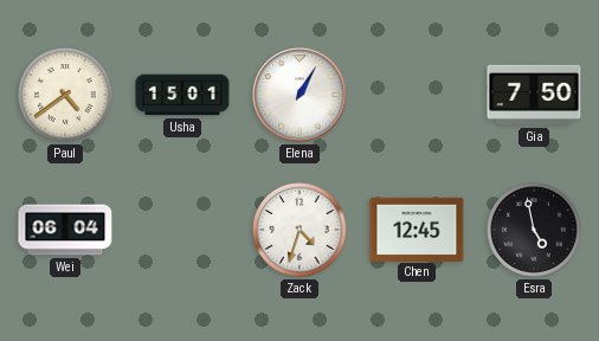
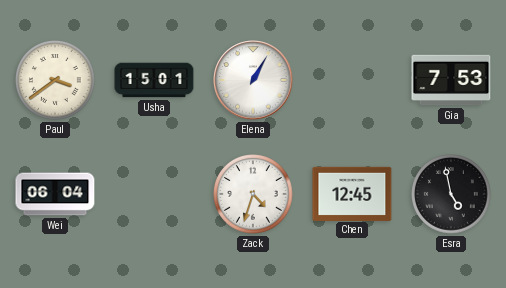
Paul: 4:39 -> 3:39
Gia: 7:50 -> 7:53
